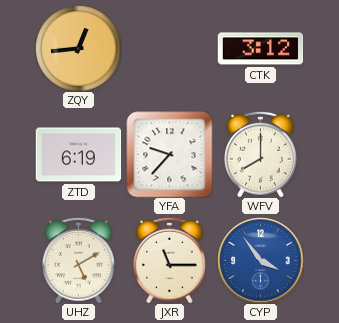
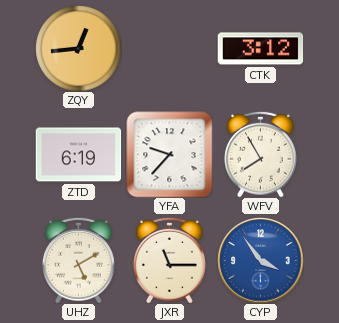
WFV: 8:00 -> 7:55
